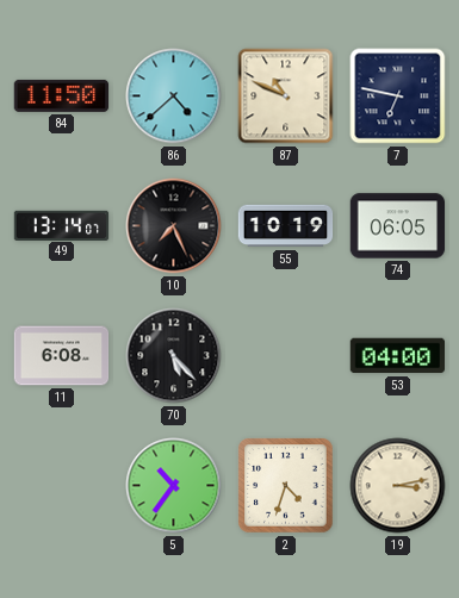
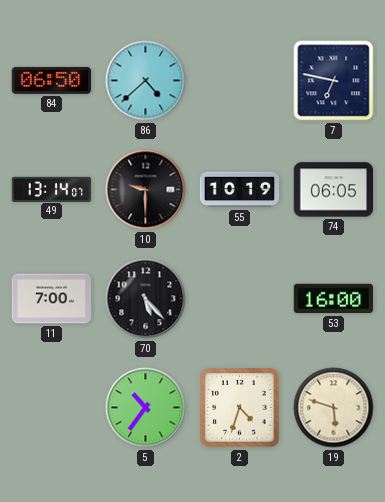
84: 11:50 -> 06:50
87: 10:49 -> none
10: 7:26 -> 9:30
11: 6:08 -> 7:00
53: 04:00 -> 16:00
19: 3:13 -> 5:48
